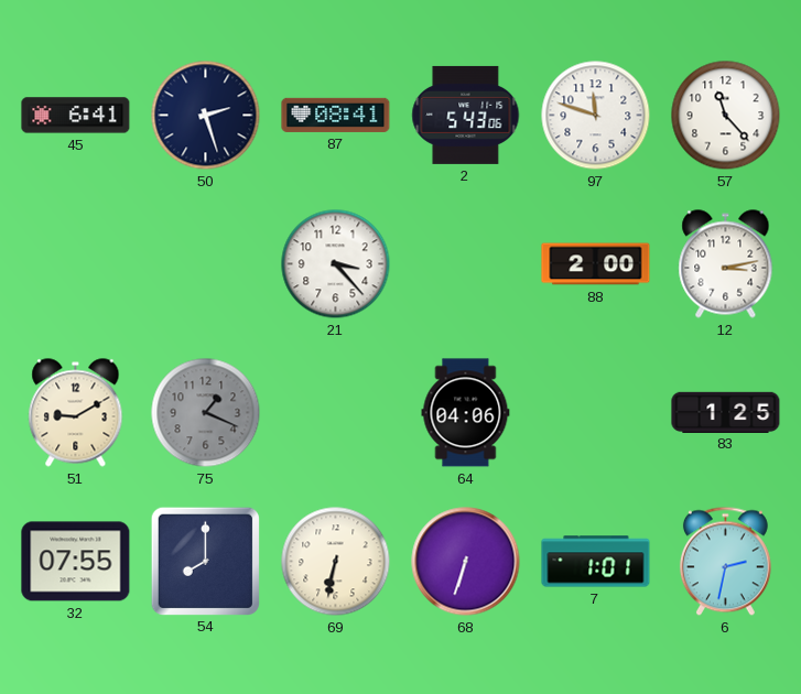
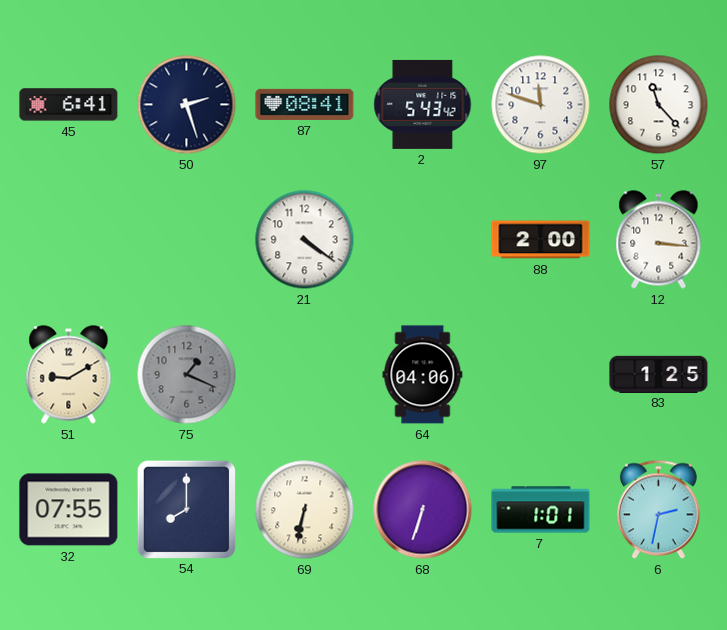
2: 5:43:06 -> 5:43:42
21: 3:23 -> 4:21
12: 3:13 -> 3:16
